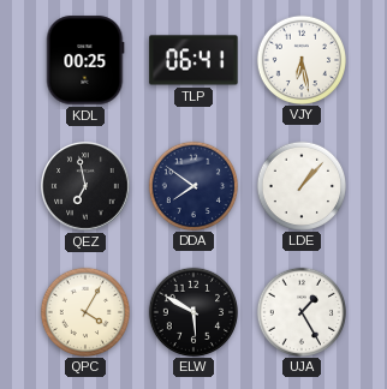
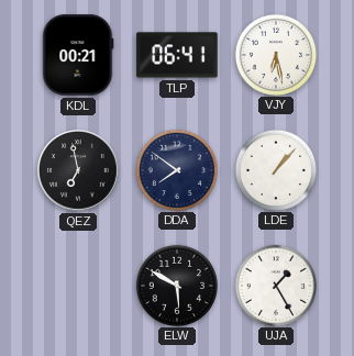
KDL: 00:25 -> 00:21
QPC: 4:05 -> none
